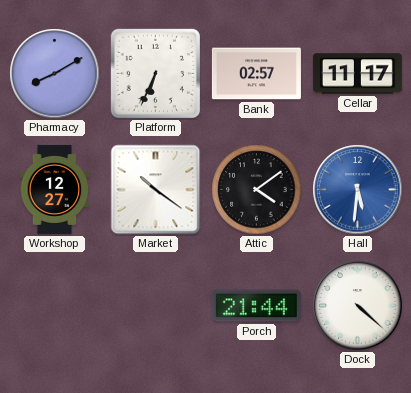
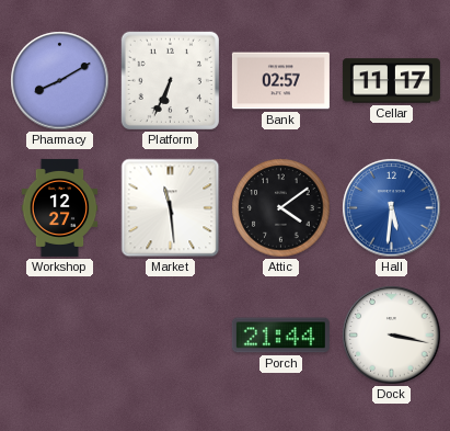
Market: 10:21 -> 11:29
Dock: 4:22 -> 3:17
